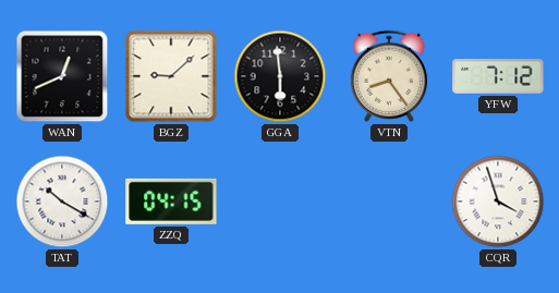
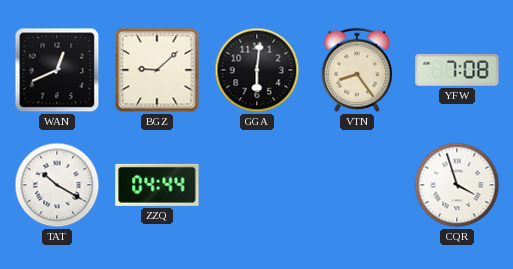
GGA: 5:59 -> 6:01
YFW: 7:12 -> 7:08
ZZQ: 04:15 -> 04:44
